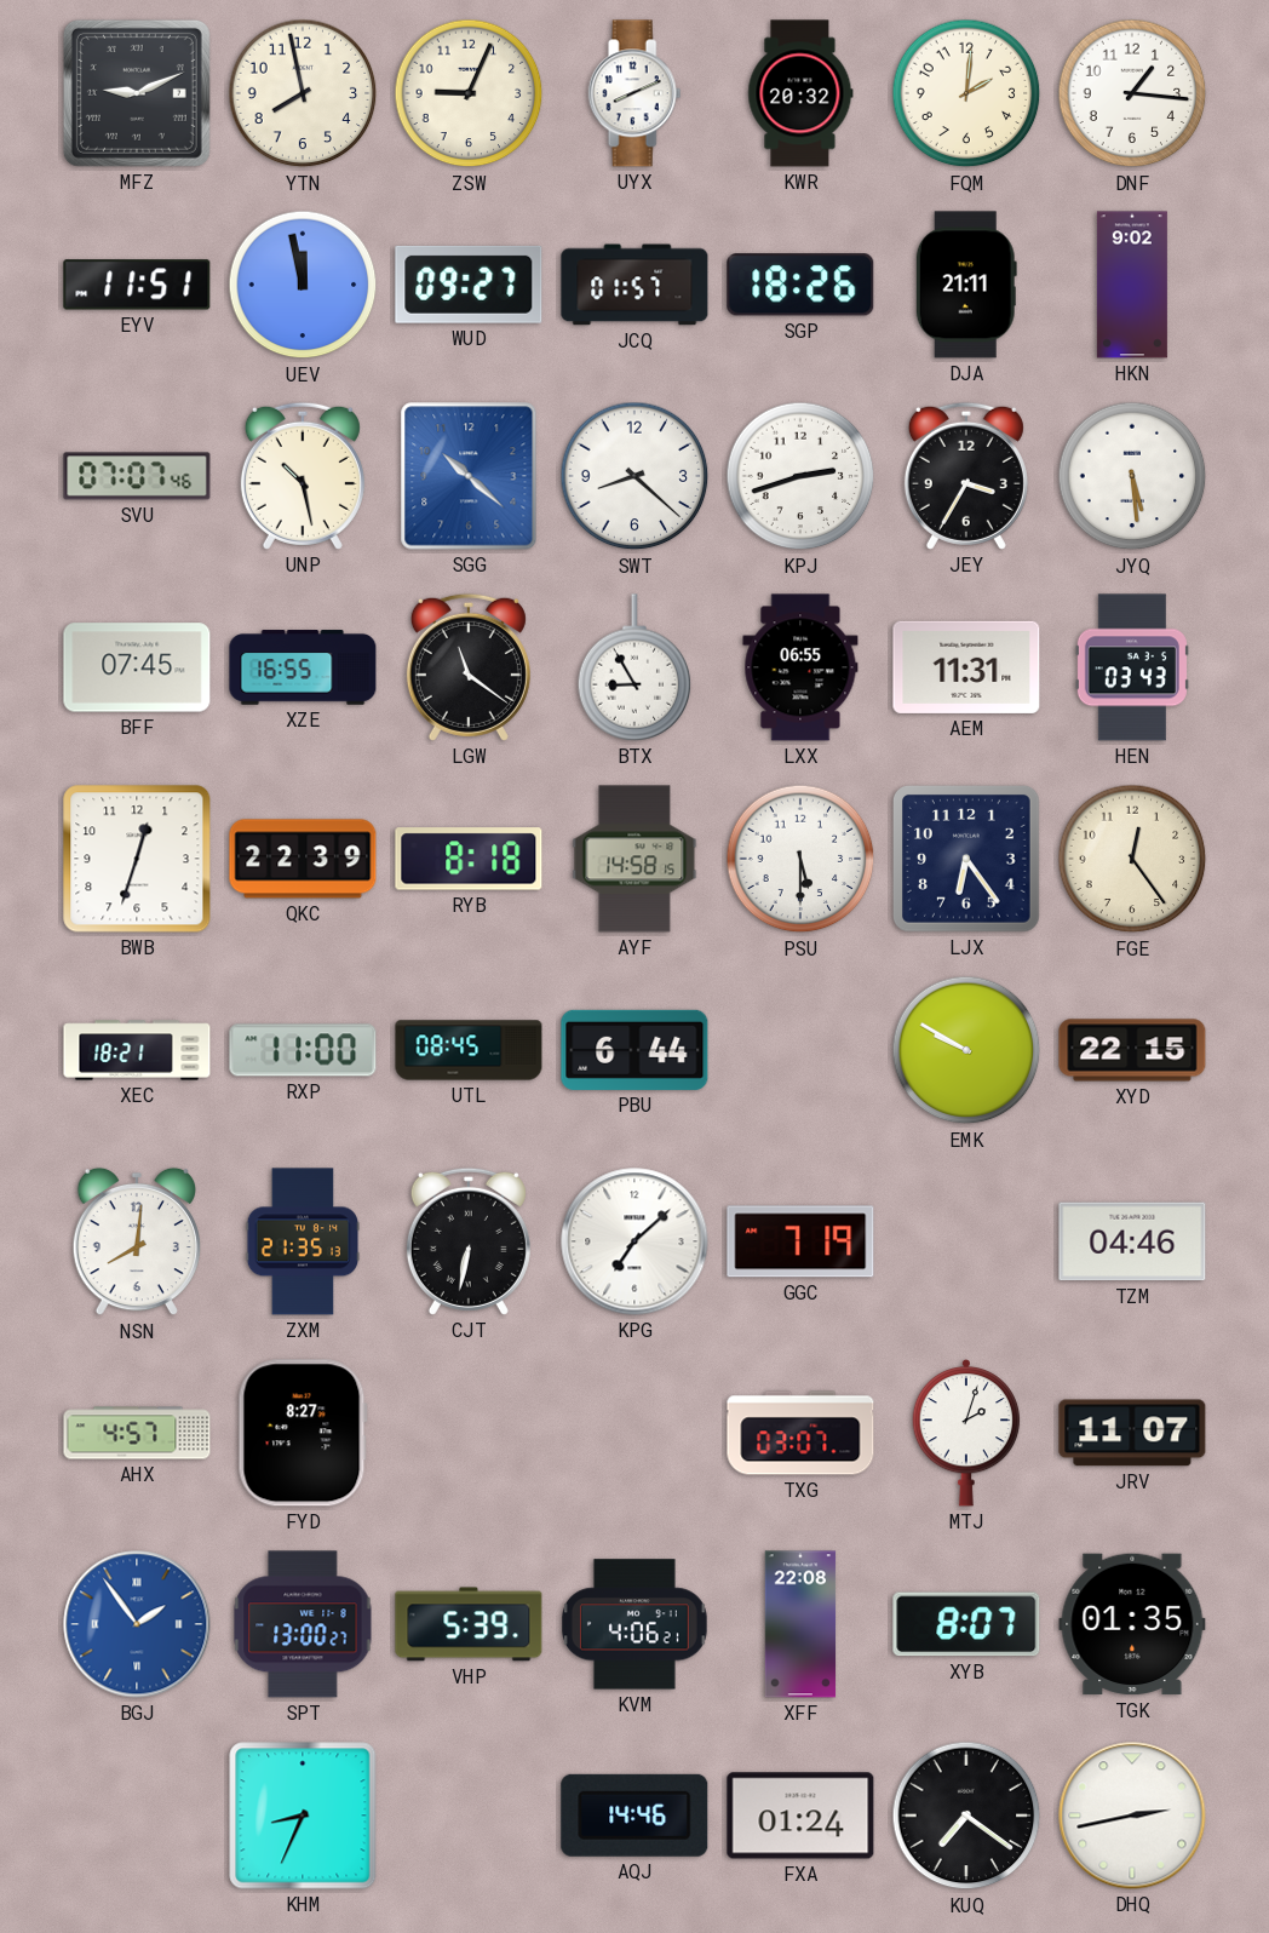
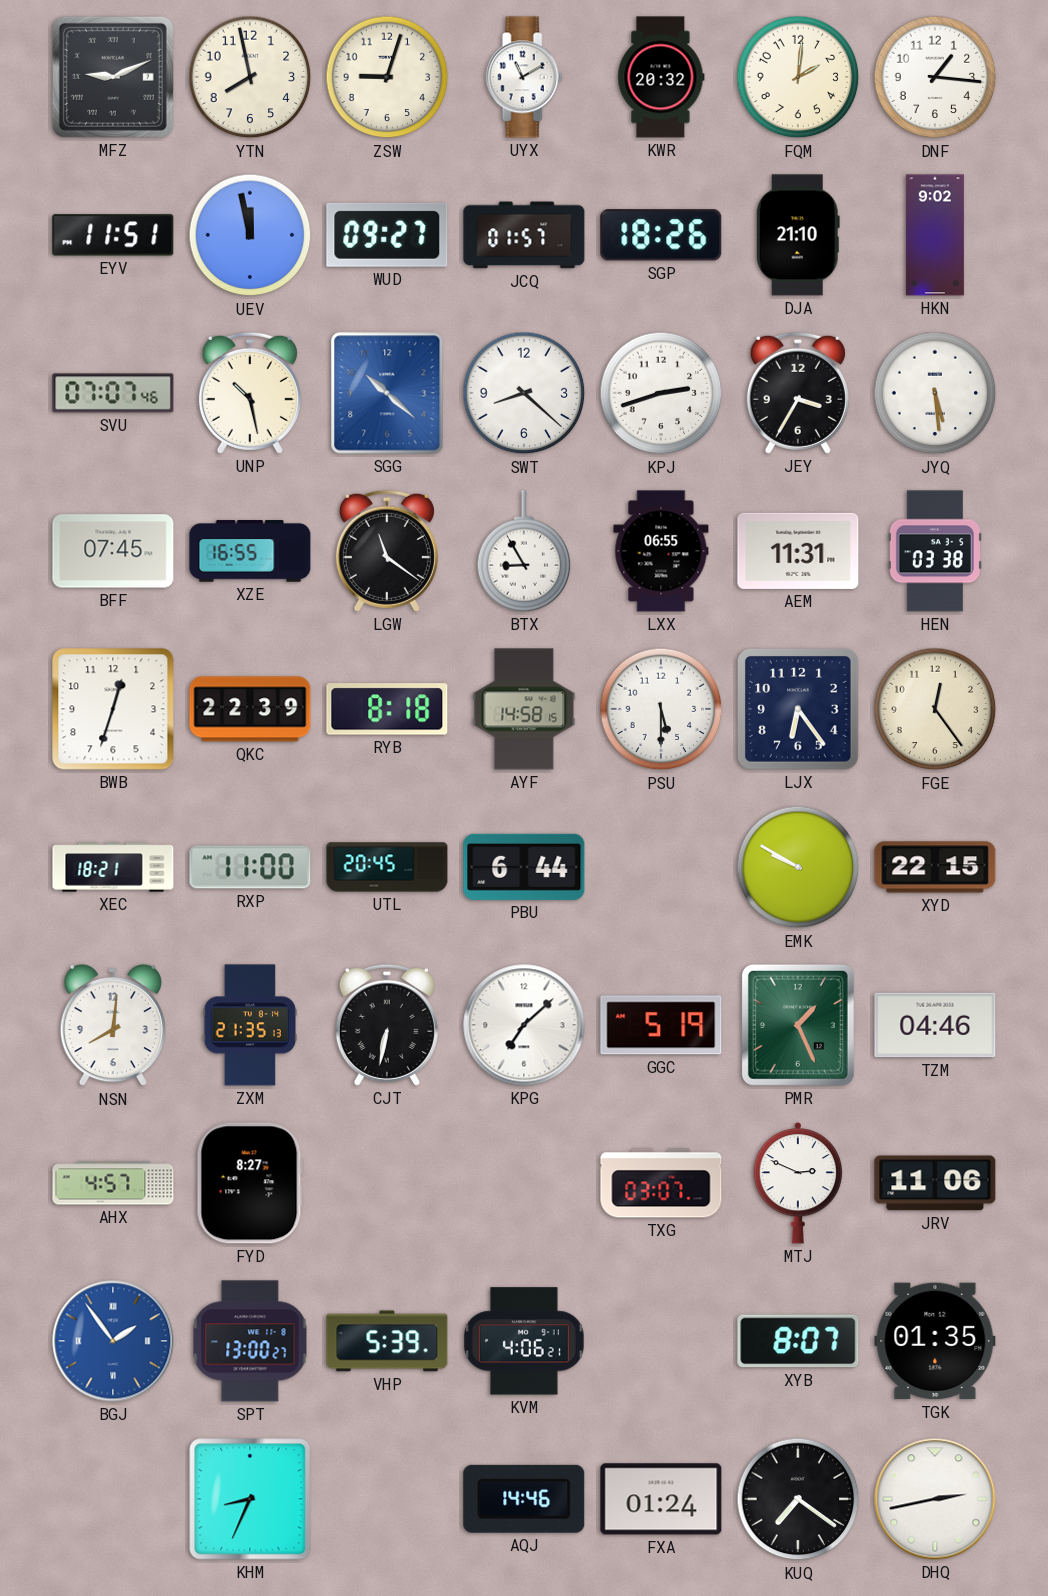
ZSW: 9:04 -> 9:03
UYX: 8:11 -> 11:10
DJA: 21:11 -> 21:10
HEN: 03:43 -> 03:38
UTL: 08:45 -> 20:45
GGC: 7:19 -> 5:19
PMR: none -> 1:26
MTJ: 2:03 -> 2:49
JRV: 11:07 -> 11:06
XFF: 22:08 -> none
